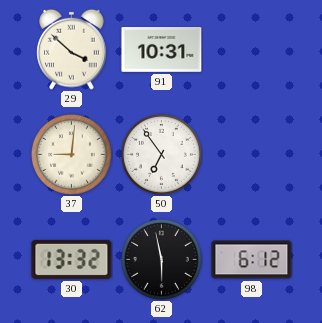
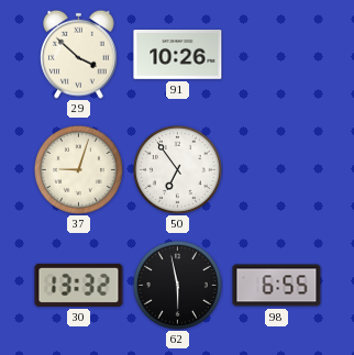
91: 10:31 -> 10:26
37: 9:01 -> 9:03
98: 6:12 -> 6:55
